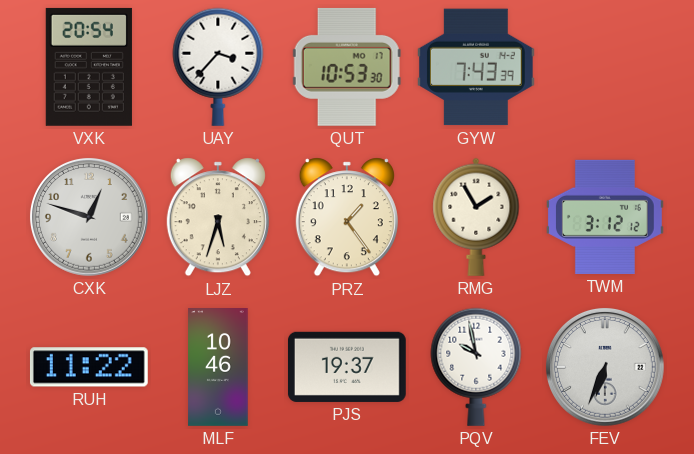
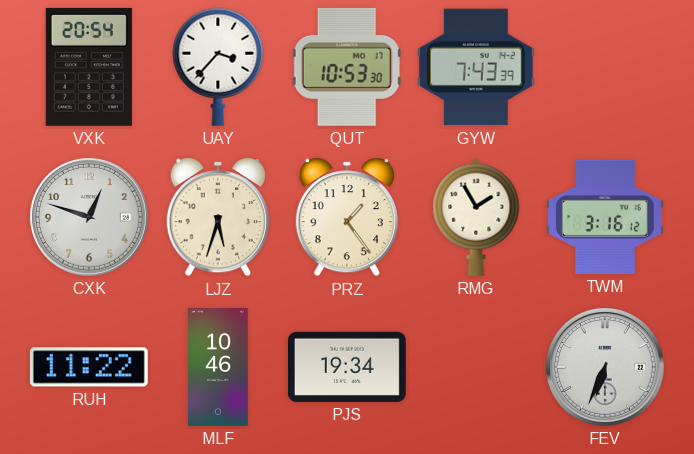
TWM: 3:12 -> 3:16
PJS: 19:37 -> 19:34
PQV: 9:58 -> none
